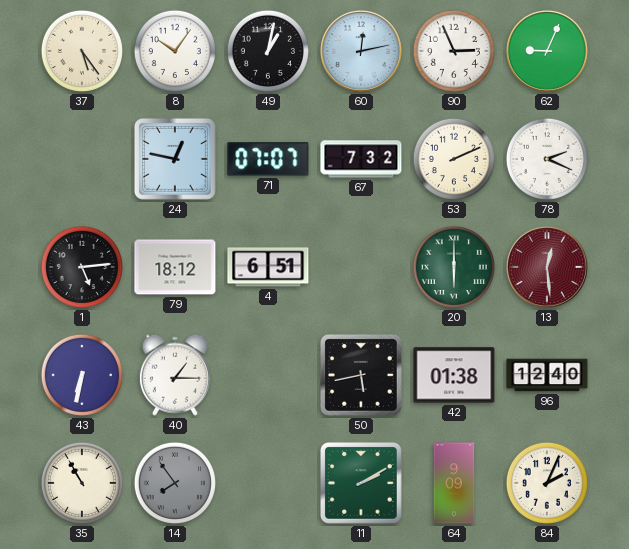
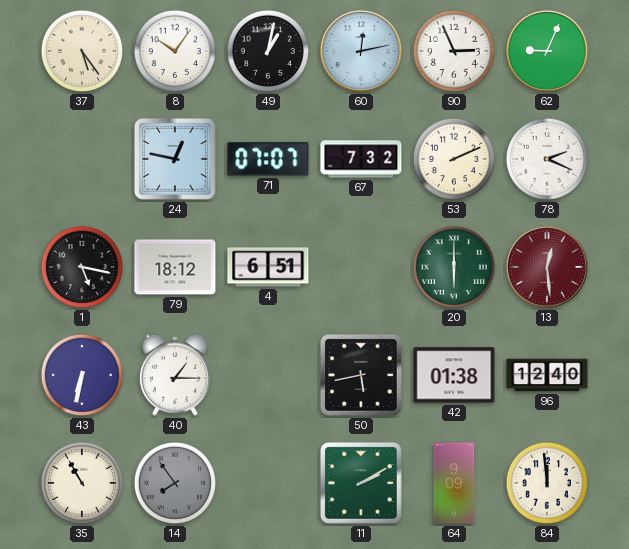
1: 5:14 -> 5:17
84: 2:04 -> 11:59
